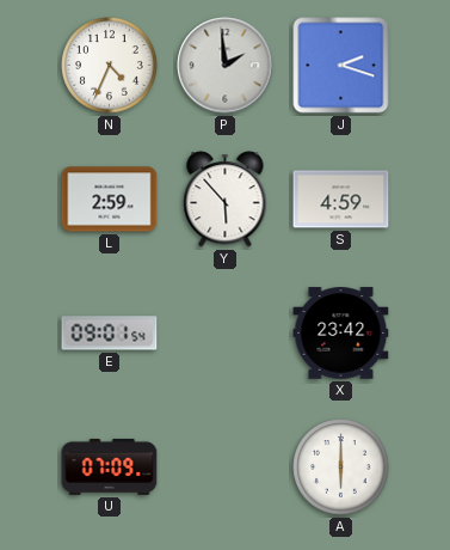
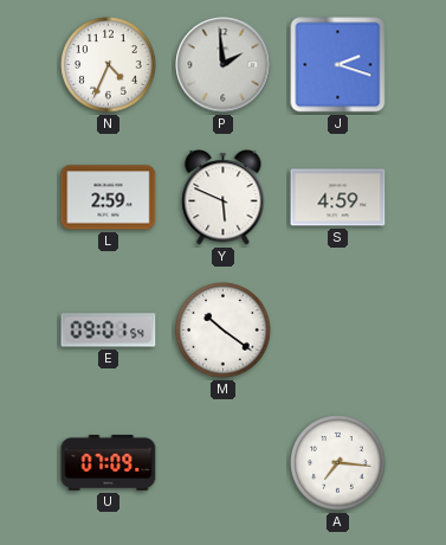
Y: 5:53 -> 5:49
M: none -> 10:21
X: 23:42 -> none
A: 6:00 -> 7:16
